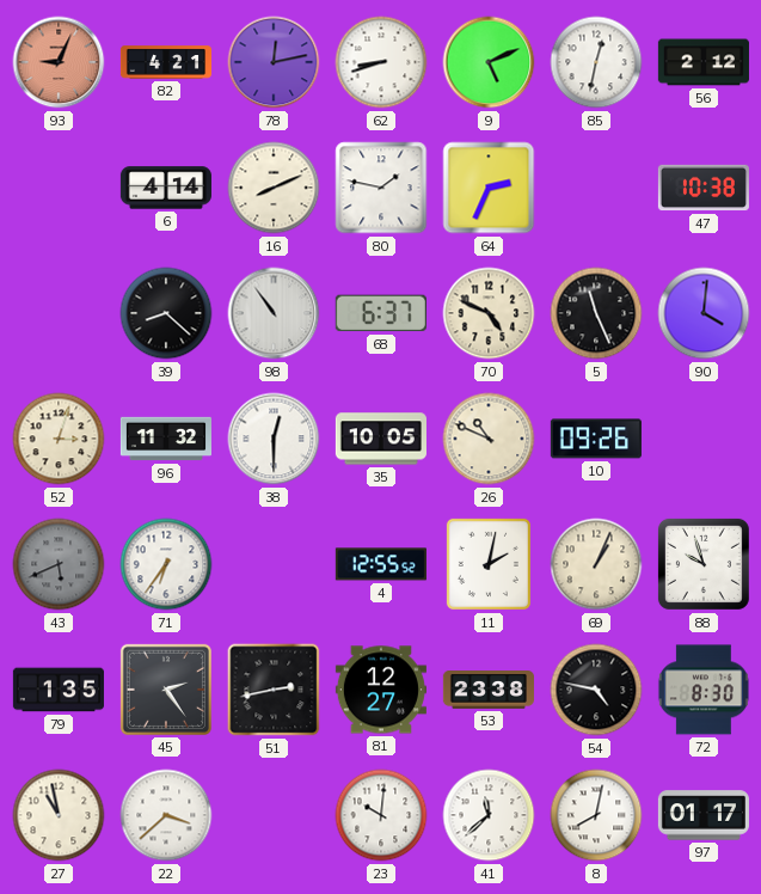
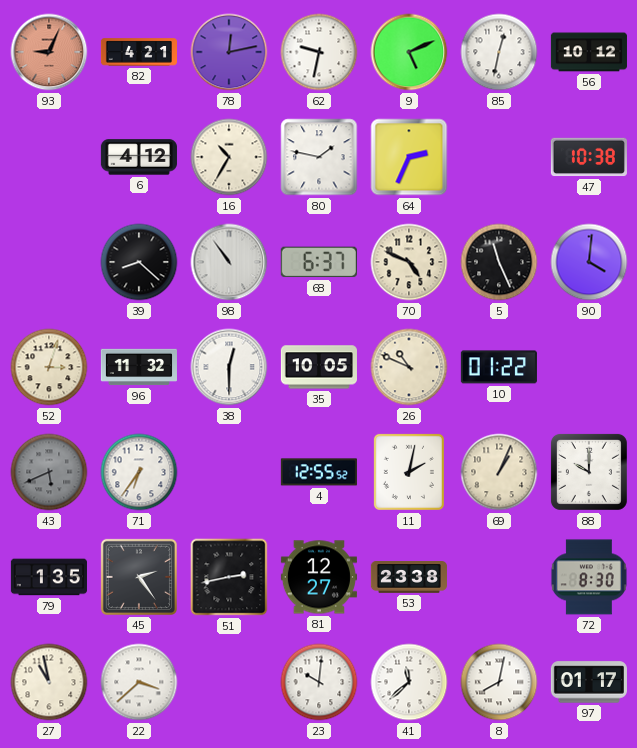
62: 8:42 -> 9:32
56: 2:12 -> 10:12
6: 4:14 -> 4:12
16: 8:11 -> 10:35
10: 09:26 -> 01:22
88: 9:57 -> 10:00
54: 4:47 -> none
